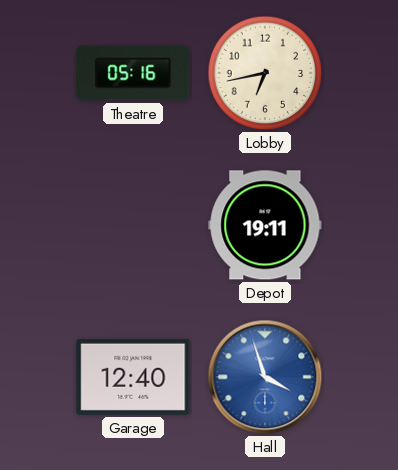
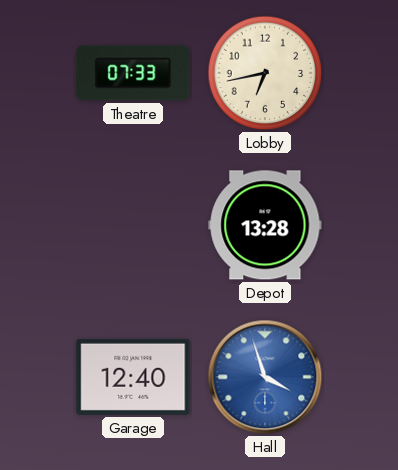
Theatre: 05:16 -> 07:33
Depot: 19:11 -> 13:28
